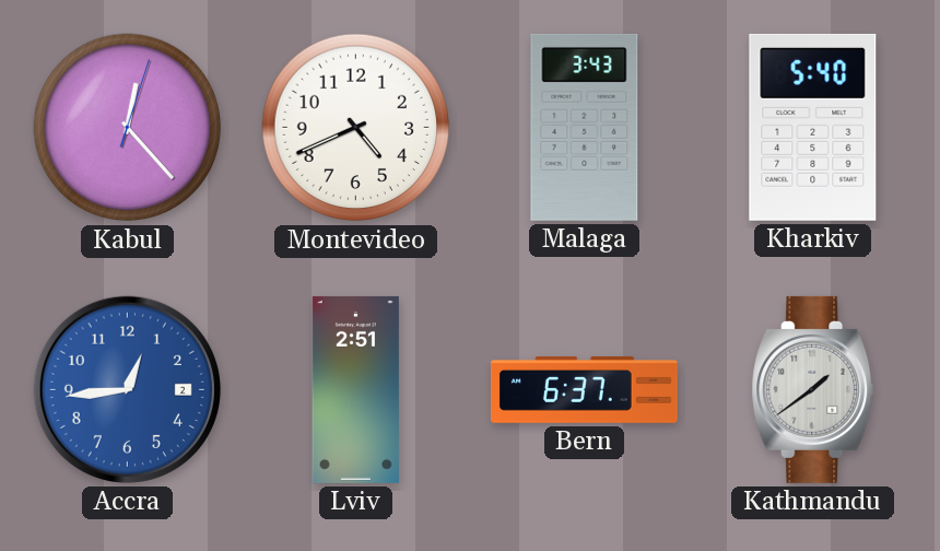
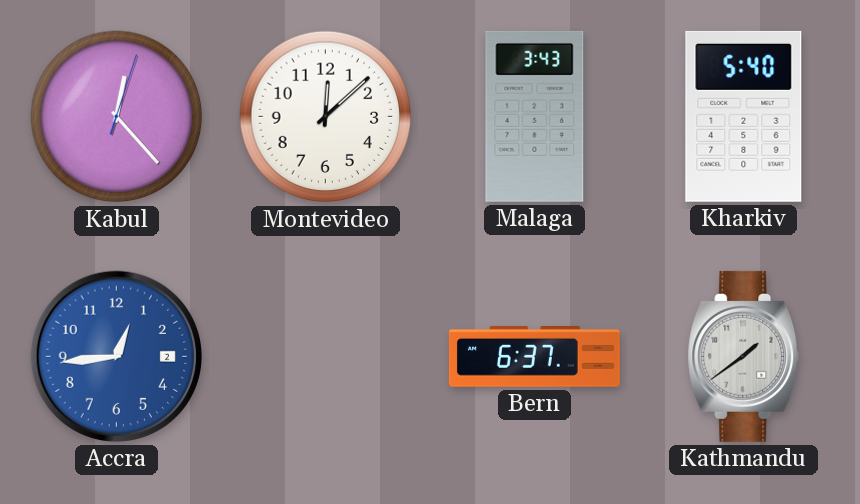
Montevideo: 4:41 -> 12:08
Lviv: 2:51 -> none
